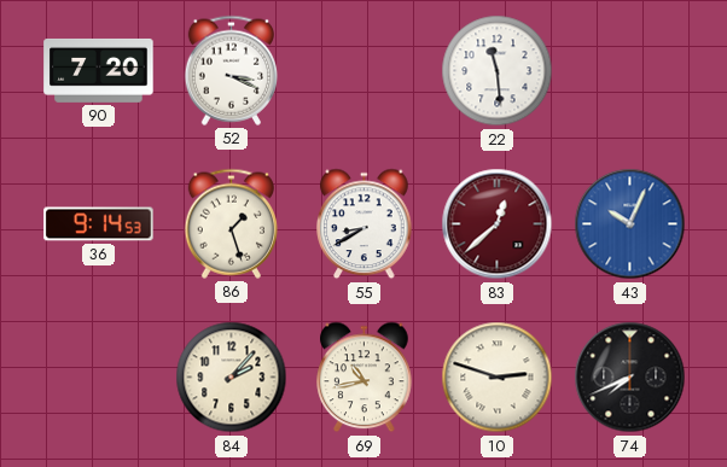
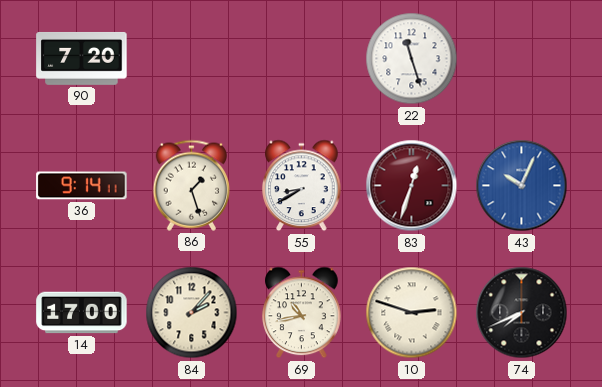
52: 3:19 -> none
22: 11:29 -> 11:27
36: 9:14:53 -> 9:14:11
83: 12:38 -> 12:33
14: none -> 17:00
